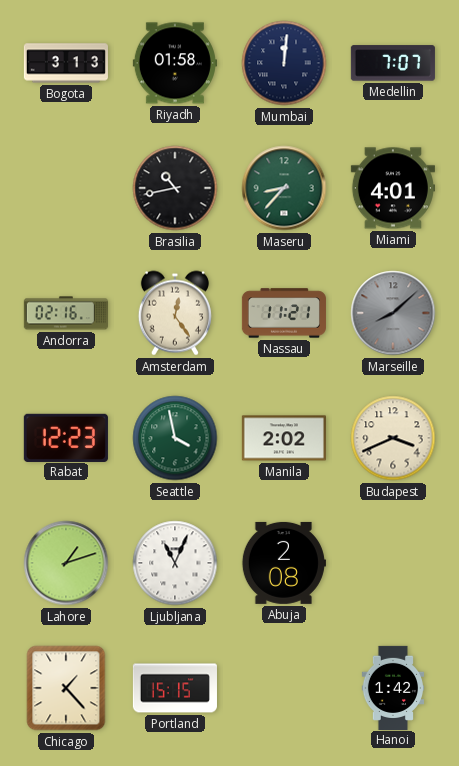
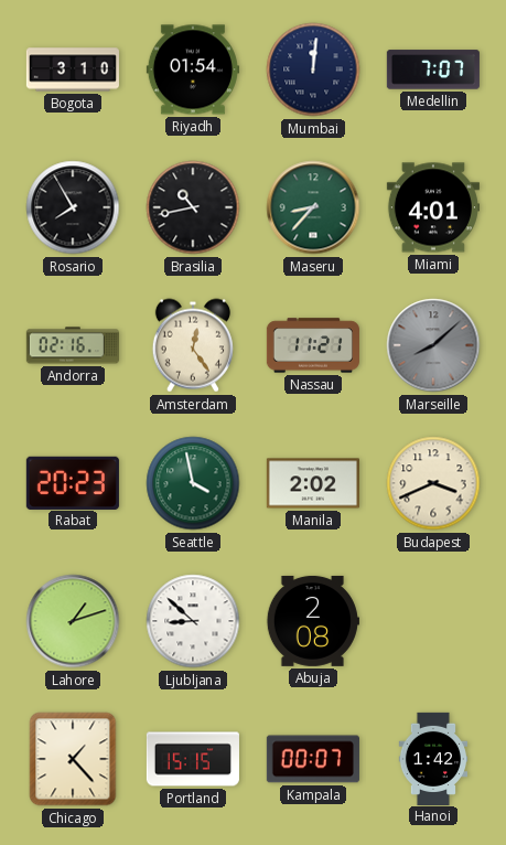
Bogota: 3:13 -> 3:10
Riyadh: 01:58 -> 01:54
Rosario: none -> 7:55
Rabat: 12:23 -> 20:23
Ljubljana: 11:04 -> 8:52
Kampala: none -> 00:07
